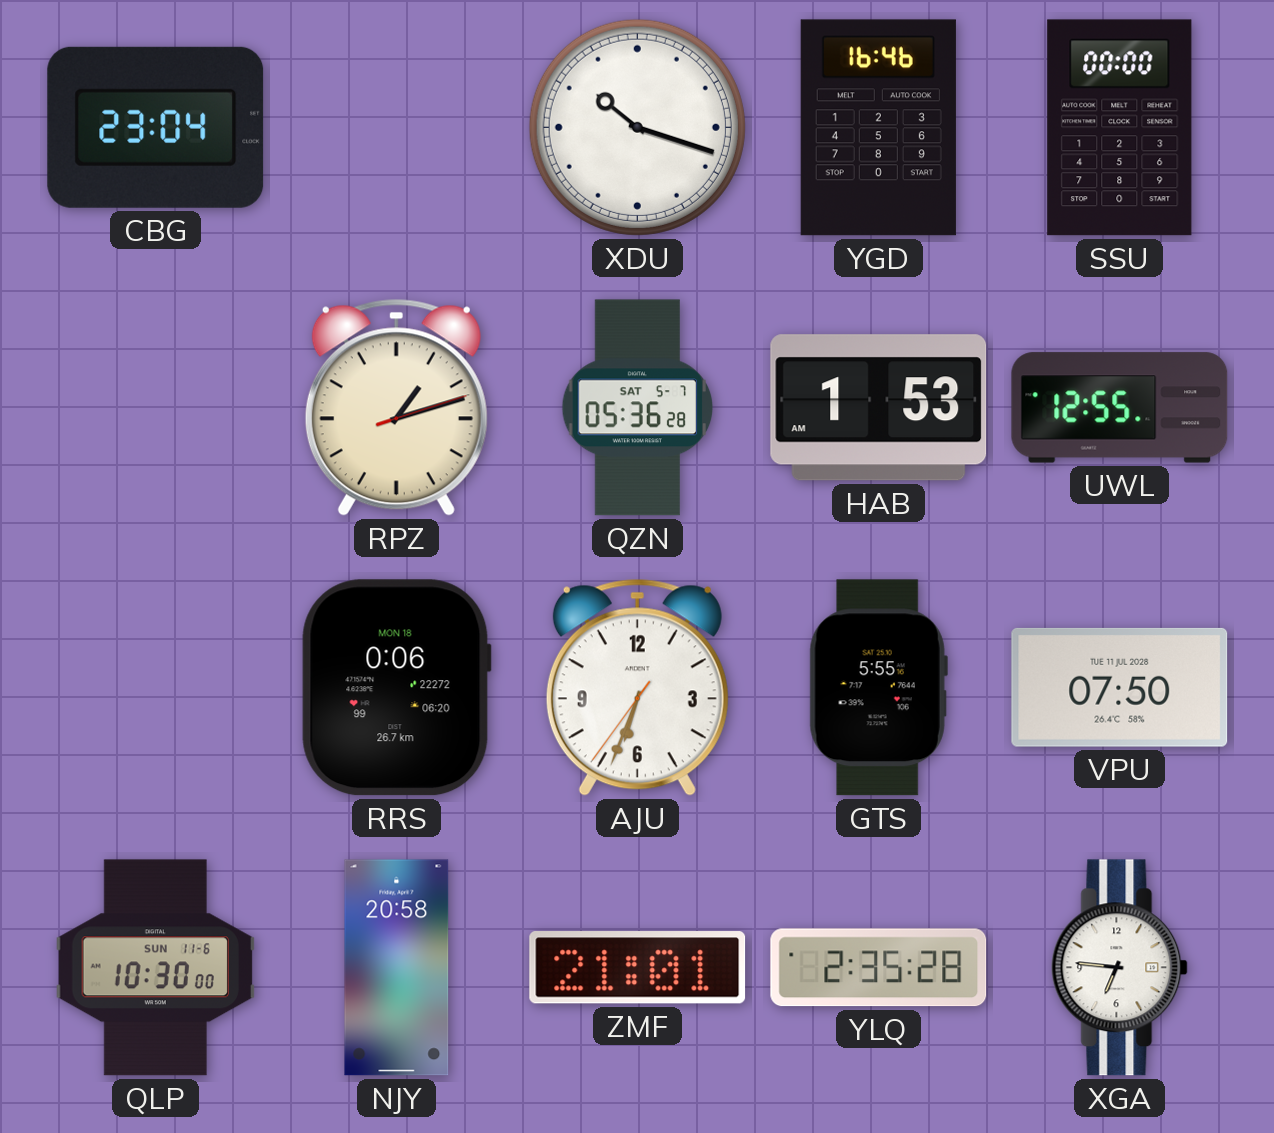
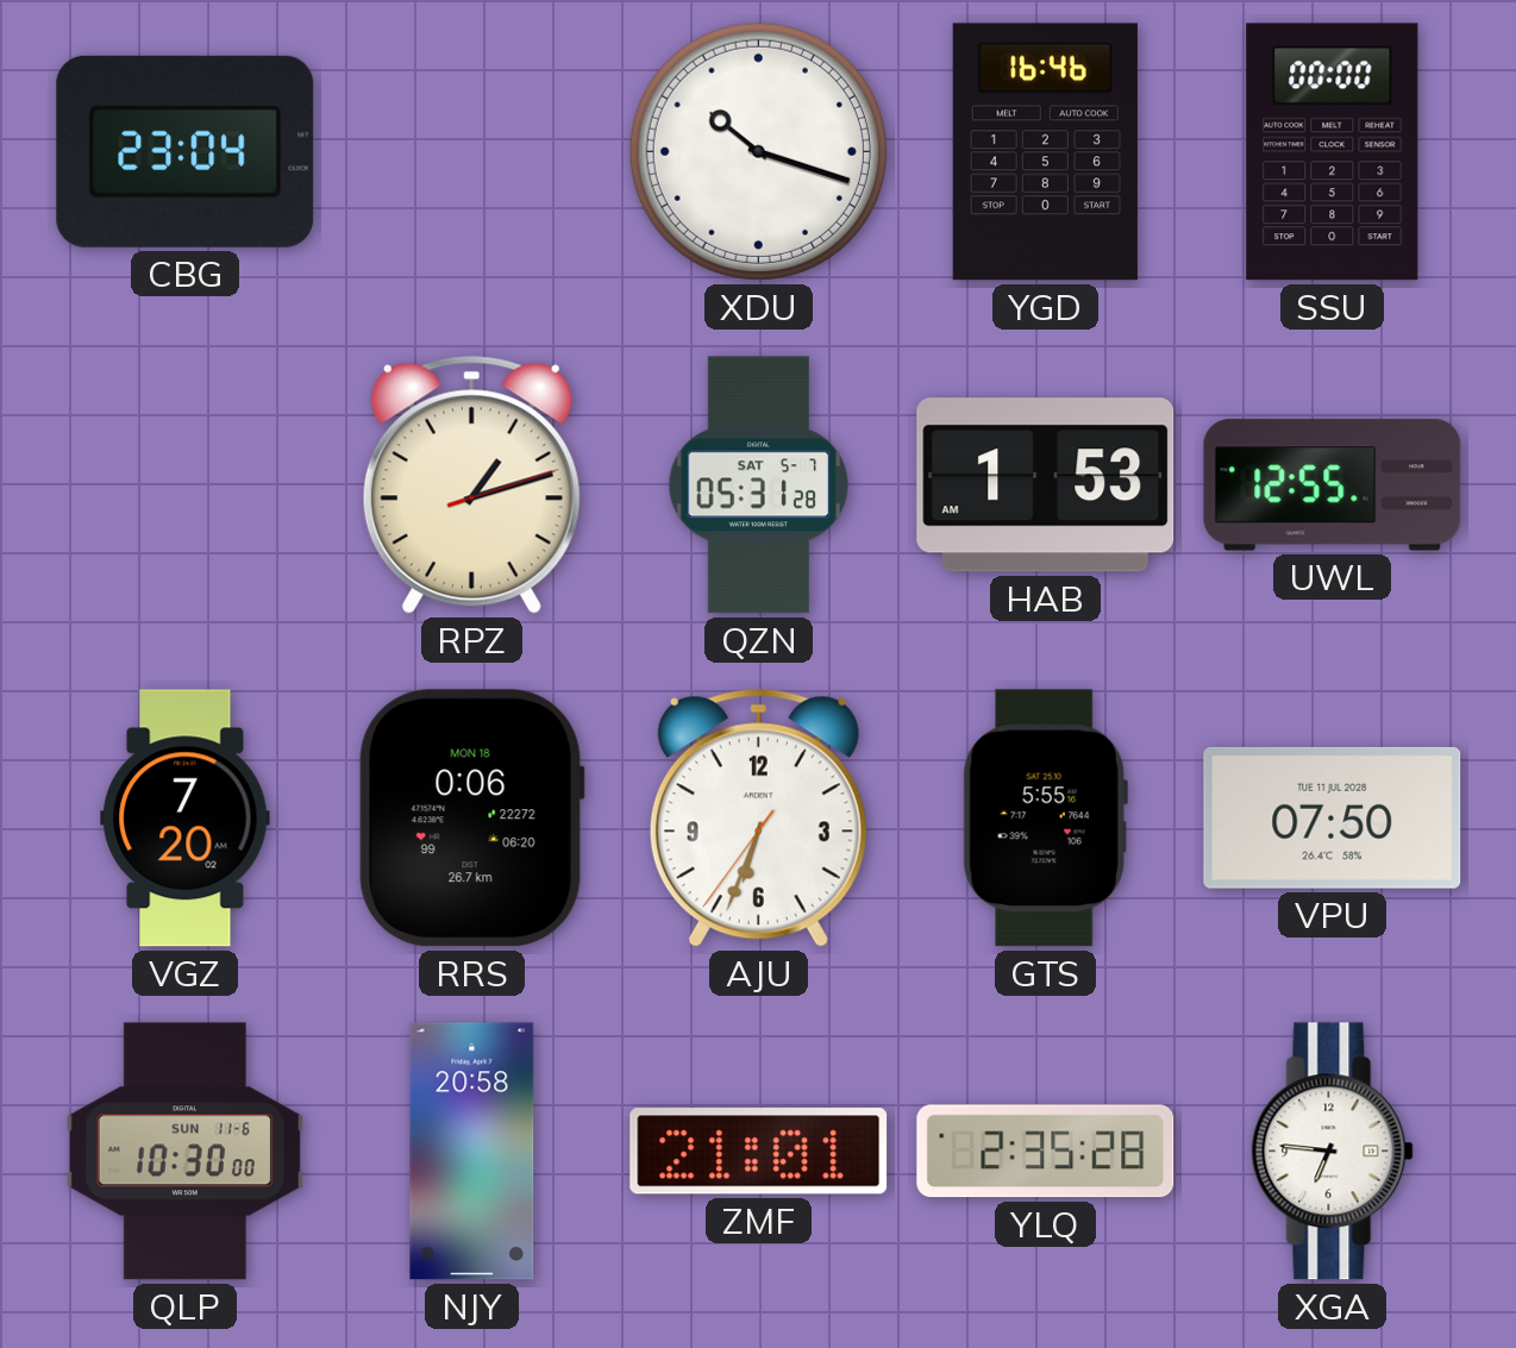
QZN: 05:36 -> 05:31
VGZ: none -> 7:20
